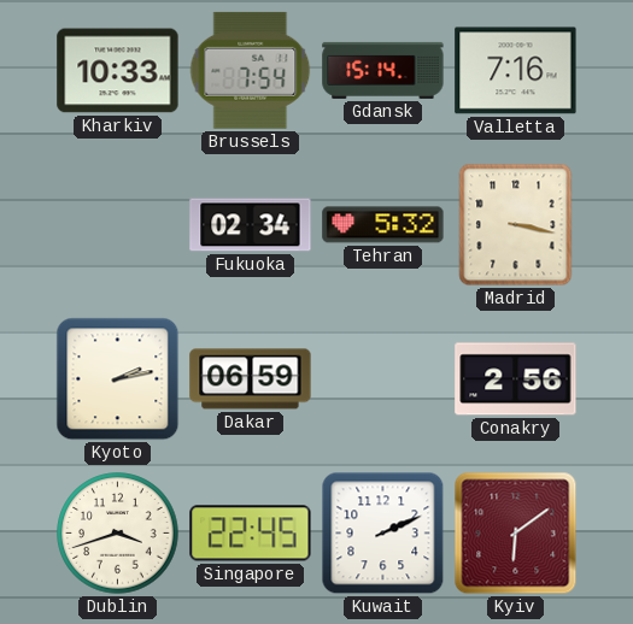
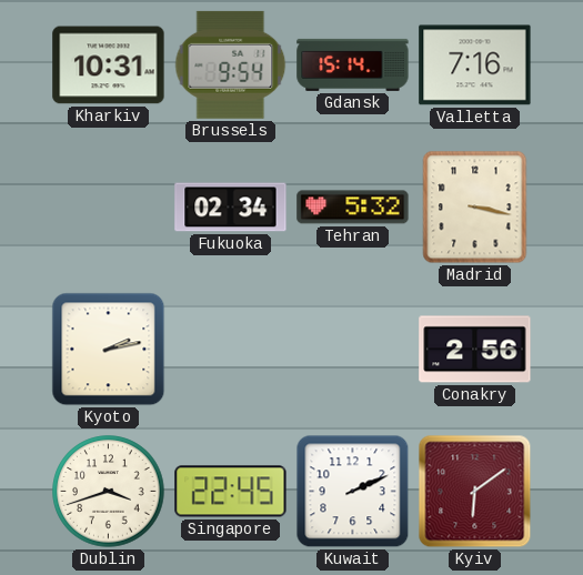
Kharkiv: 10:33 -> 10:31
Brussels: 7:54 -> 9:54
Dakar: 06:59 -> none
